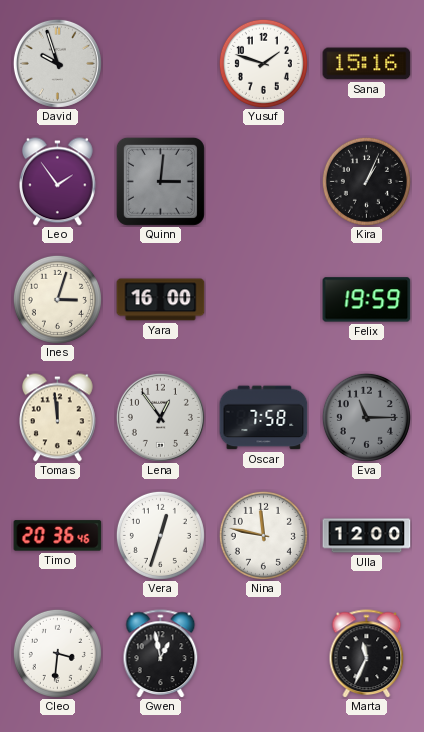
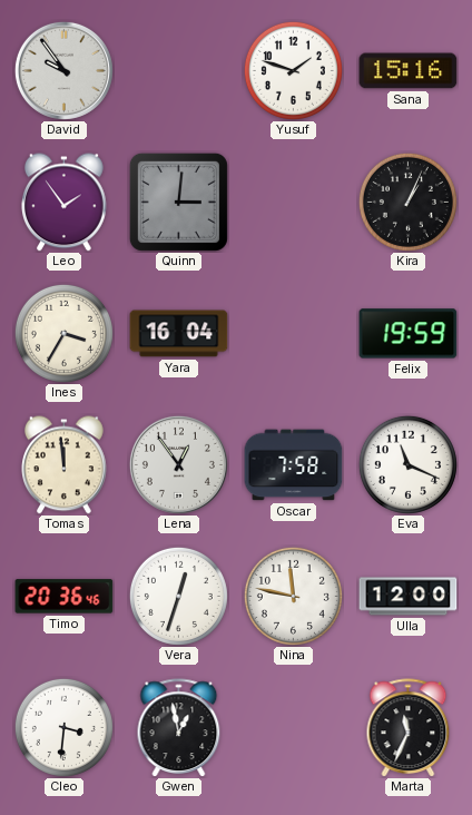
David: 9:57 -> 9:54
Ines: 3:03 -> 3:35
Yara: 16:00 -> 16:04
Eva: 11:15 -> 11:19
Eva dial: grey -> white
